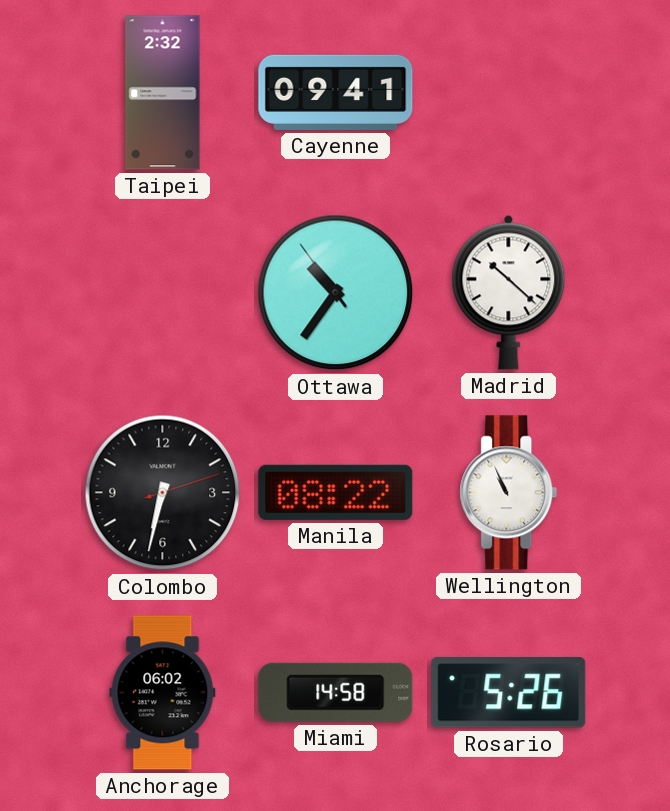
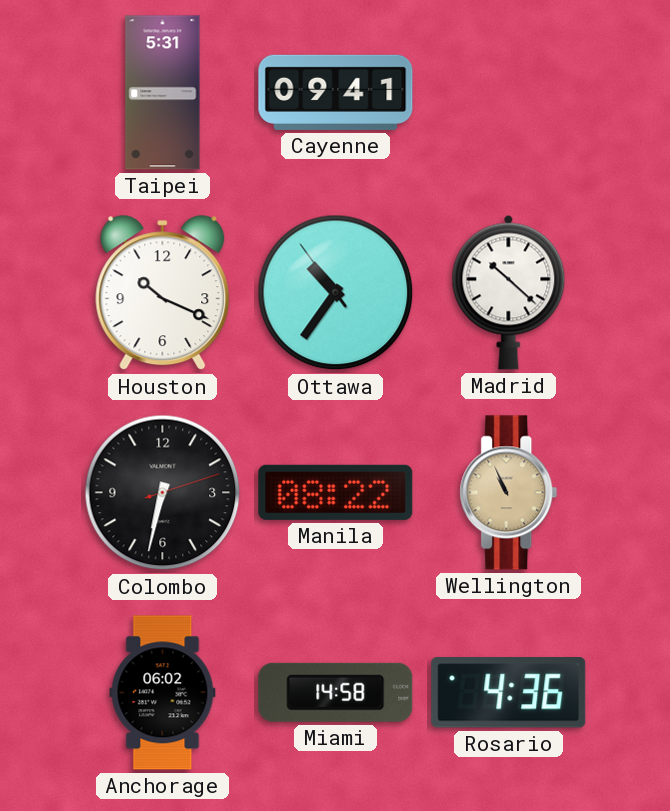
Taipei: 2:32 -> 5:31
Houston: none -> 10:19
Wellington dial: white -> champagne
Rosario: 5:26 -> 4:36
